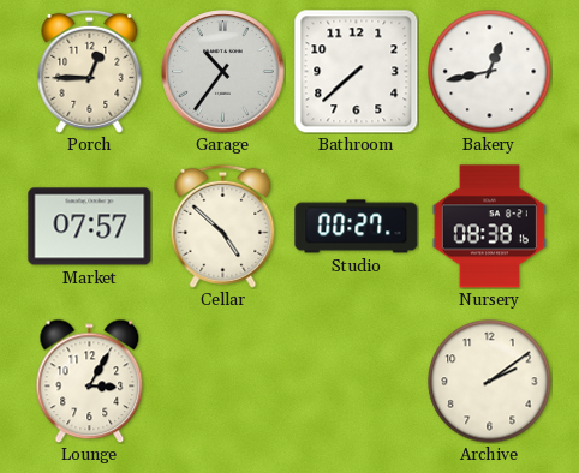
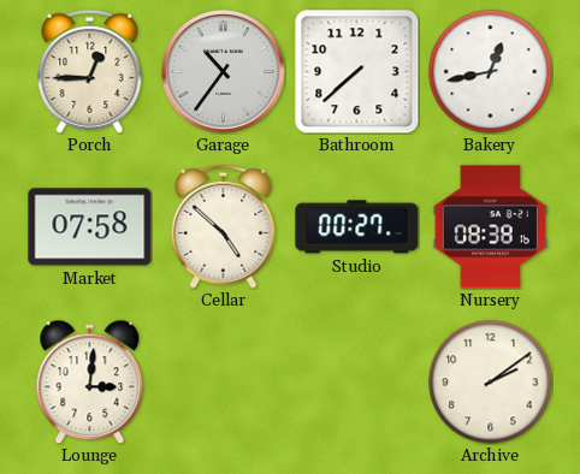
Market: 07:57 -> 07:58
Lounge: 3:05 -> 3:01
